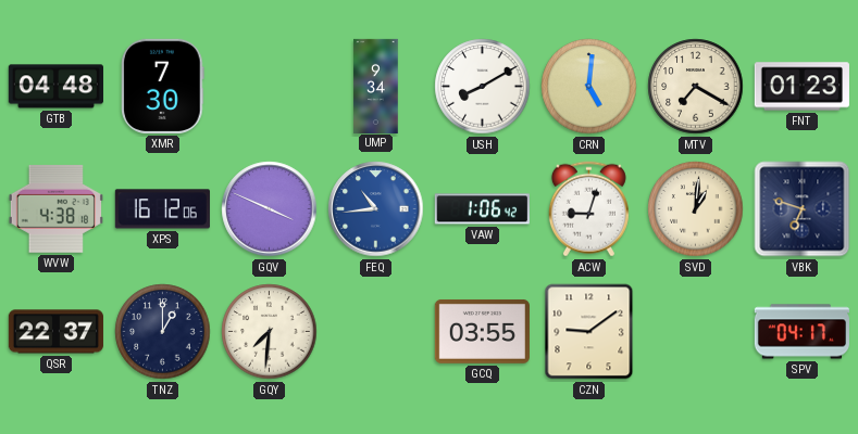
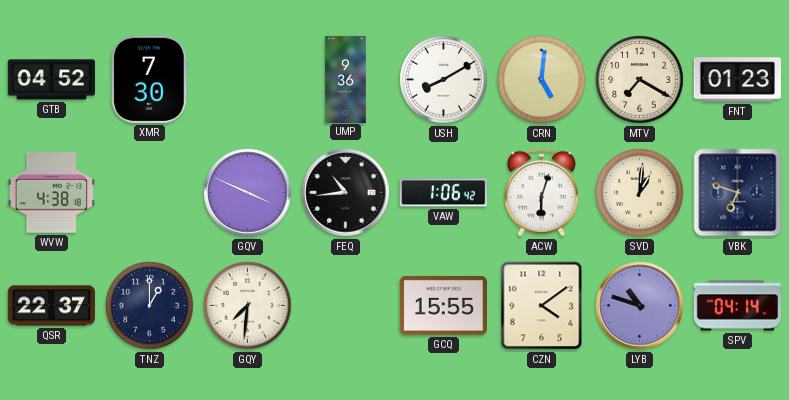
GTB: 04:48 -> 04:52
UMP: 9:34 -> 9:36
XPS: 16:12 -> none
FEQ dial: blue -> black
ACW: 9:03 -> 6:03
GCQ: 03:55 -> 15:55
CZN: 9:09 -> 4:09
LYB: none -> 10:48
SPV: 04:17 -> 04:14
